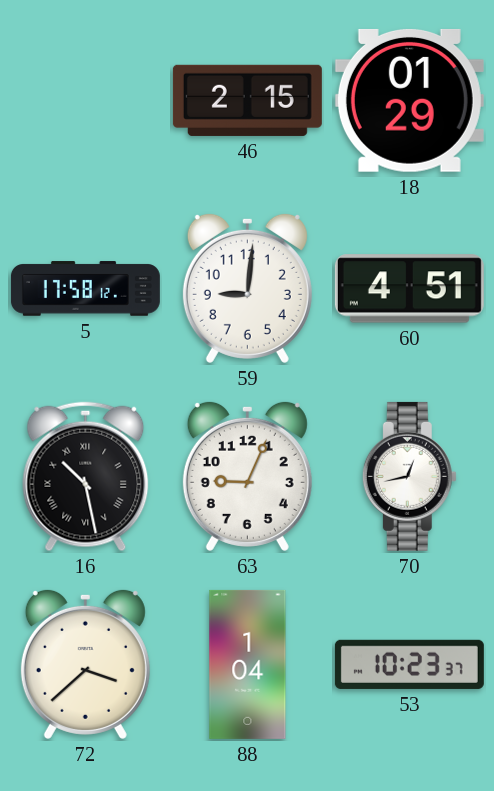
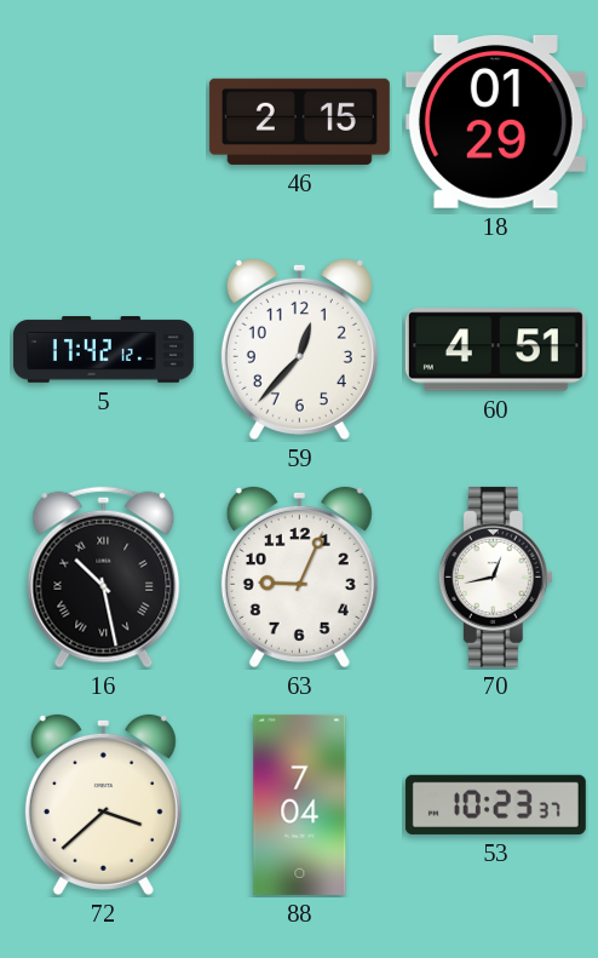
5: 17:58 -> 17:42
59: 9:01 -> 12:37
88: 1:04 -> 7:04
